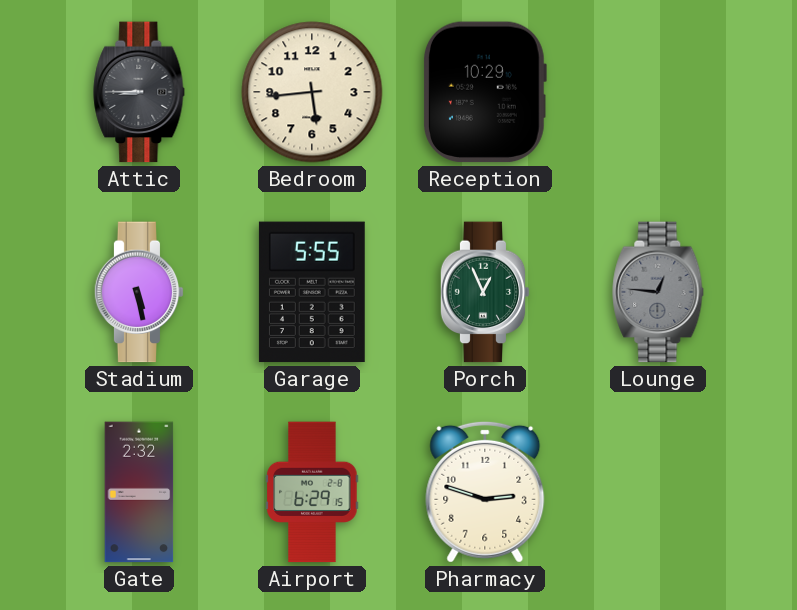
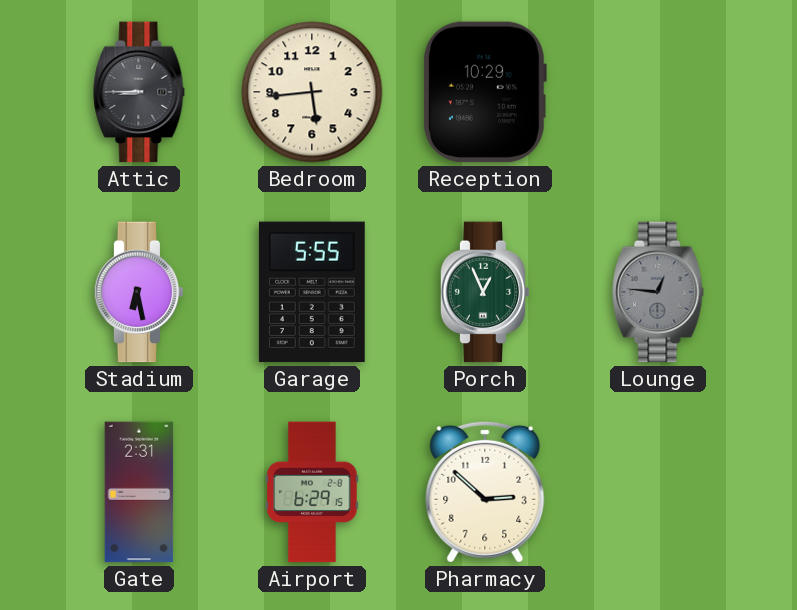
Stadium: 5:28 -> 6:28
Gate: 2:32 -> 2:31
Pharmacy: 2:48 -> 2:52
